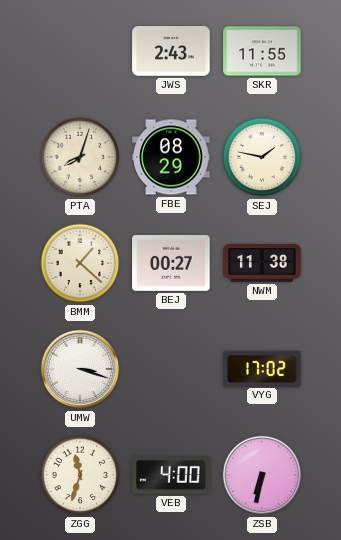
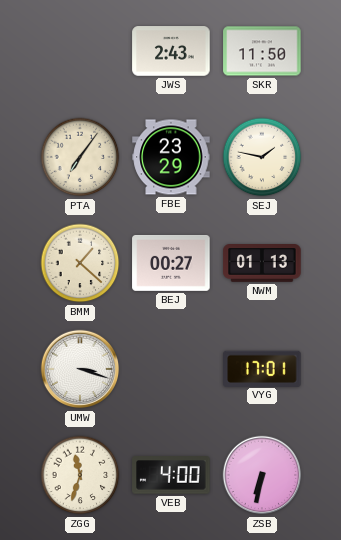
SKR: 11:55 -> 11:50
PTA: 8:03 -> 7:06
FBE: 08:29 -> 23:29
NWM: 11:38 -> 01:13
VYG: 17:02 -> 17:01
